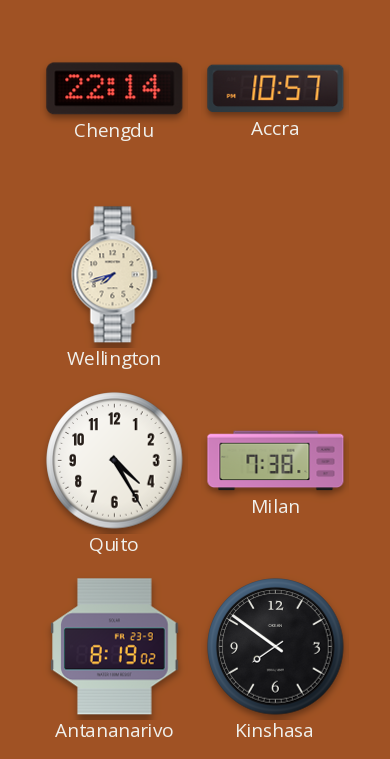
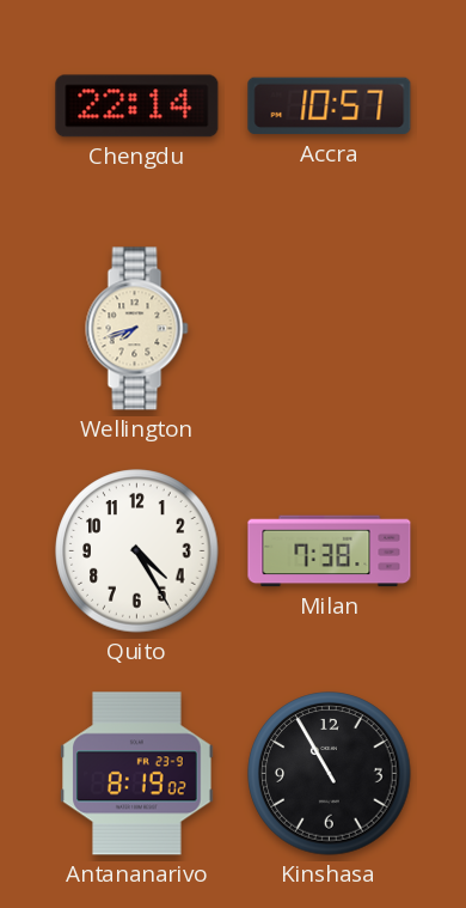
Kinshasa: 7:51 -> 10:55
